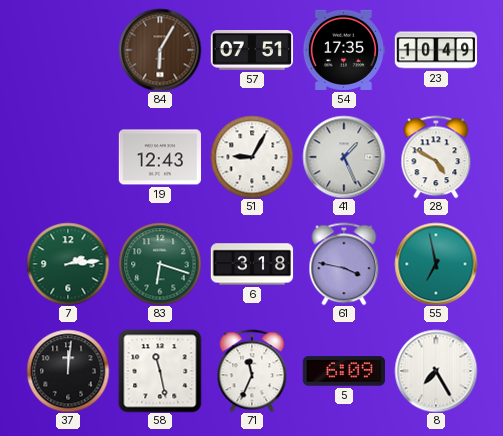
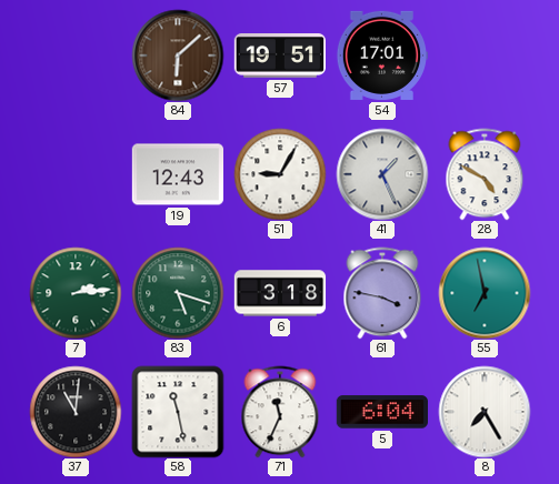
84: 6:05 -> 6:08
57: 07:51 -> 19:51
54: 17:35 -> 17:01
23: 10:49 -> none
83: 6:18 -> 5:18
37: 12:01 -> 11:01
5: 6:09 -> 6:04
